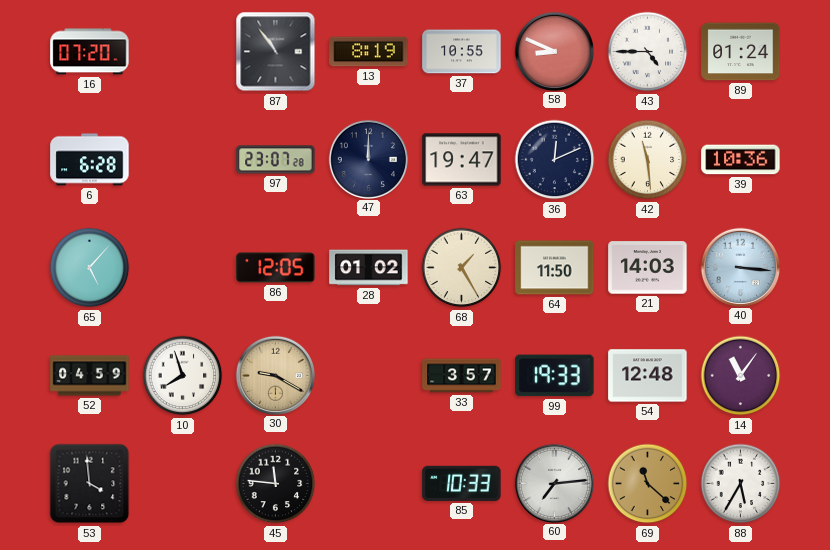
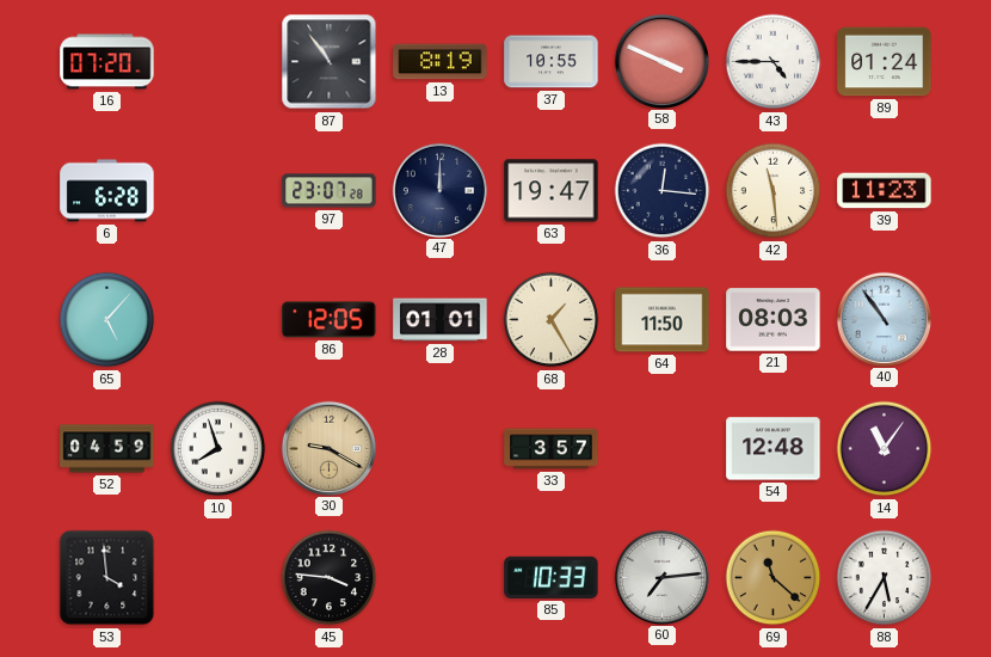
58: 8:49 -> 3:49
36: 12:11 -> 12:16
39: 10:36 -> 11:23
28: 01:02 -> 01:01
21: 14:03 -> 08:03
40: 3:16 -> 10:54
99: 19:33 -> none
45: 11:46 -> 3:46
